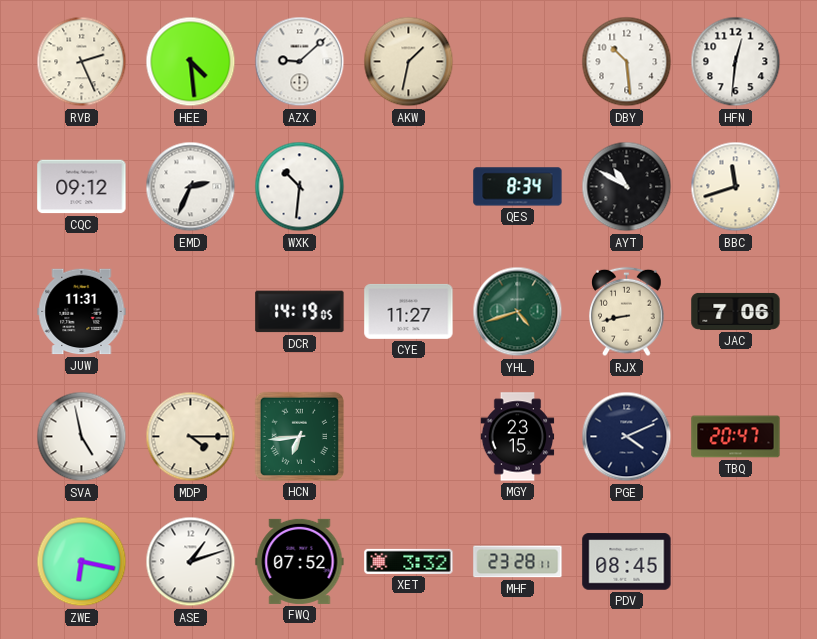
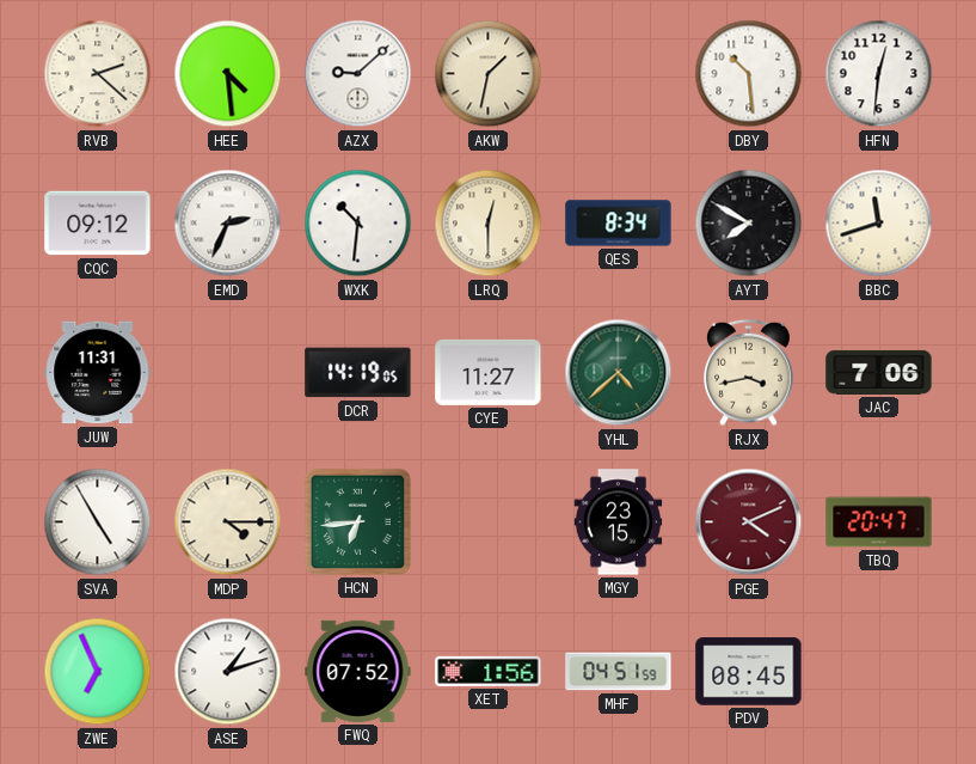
RVB: 2:26 -> 2:22
LRQ: none -> 12:30
AYT: 10:50 -> 7:50
YHL: 4:42 -> 4:38
RJX: 8:43 -> 3:43
SVA: 4:58 -> 4:55
PGE dial: navy -> burgundy
ZWE: 6:17 -> 6:56
XET: 3:32 -> 1:56
MHF: 23:28 -> 04:51
